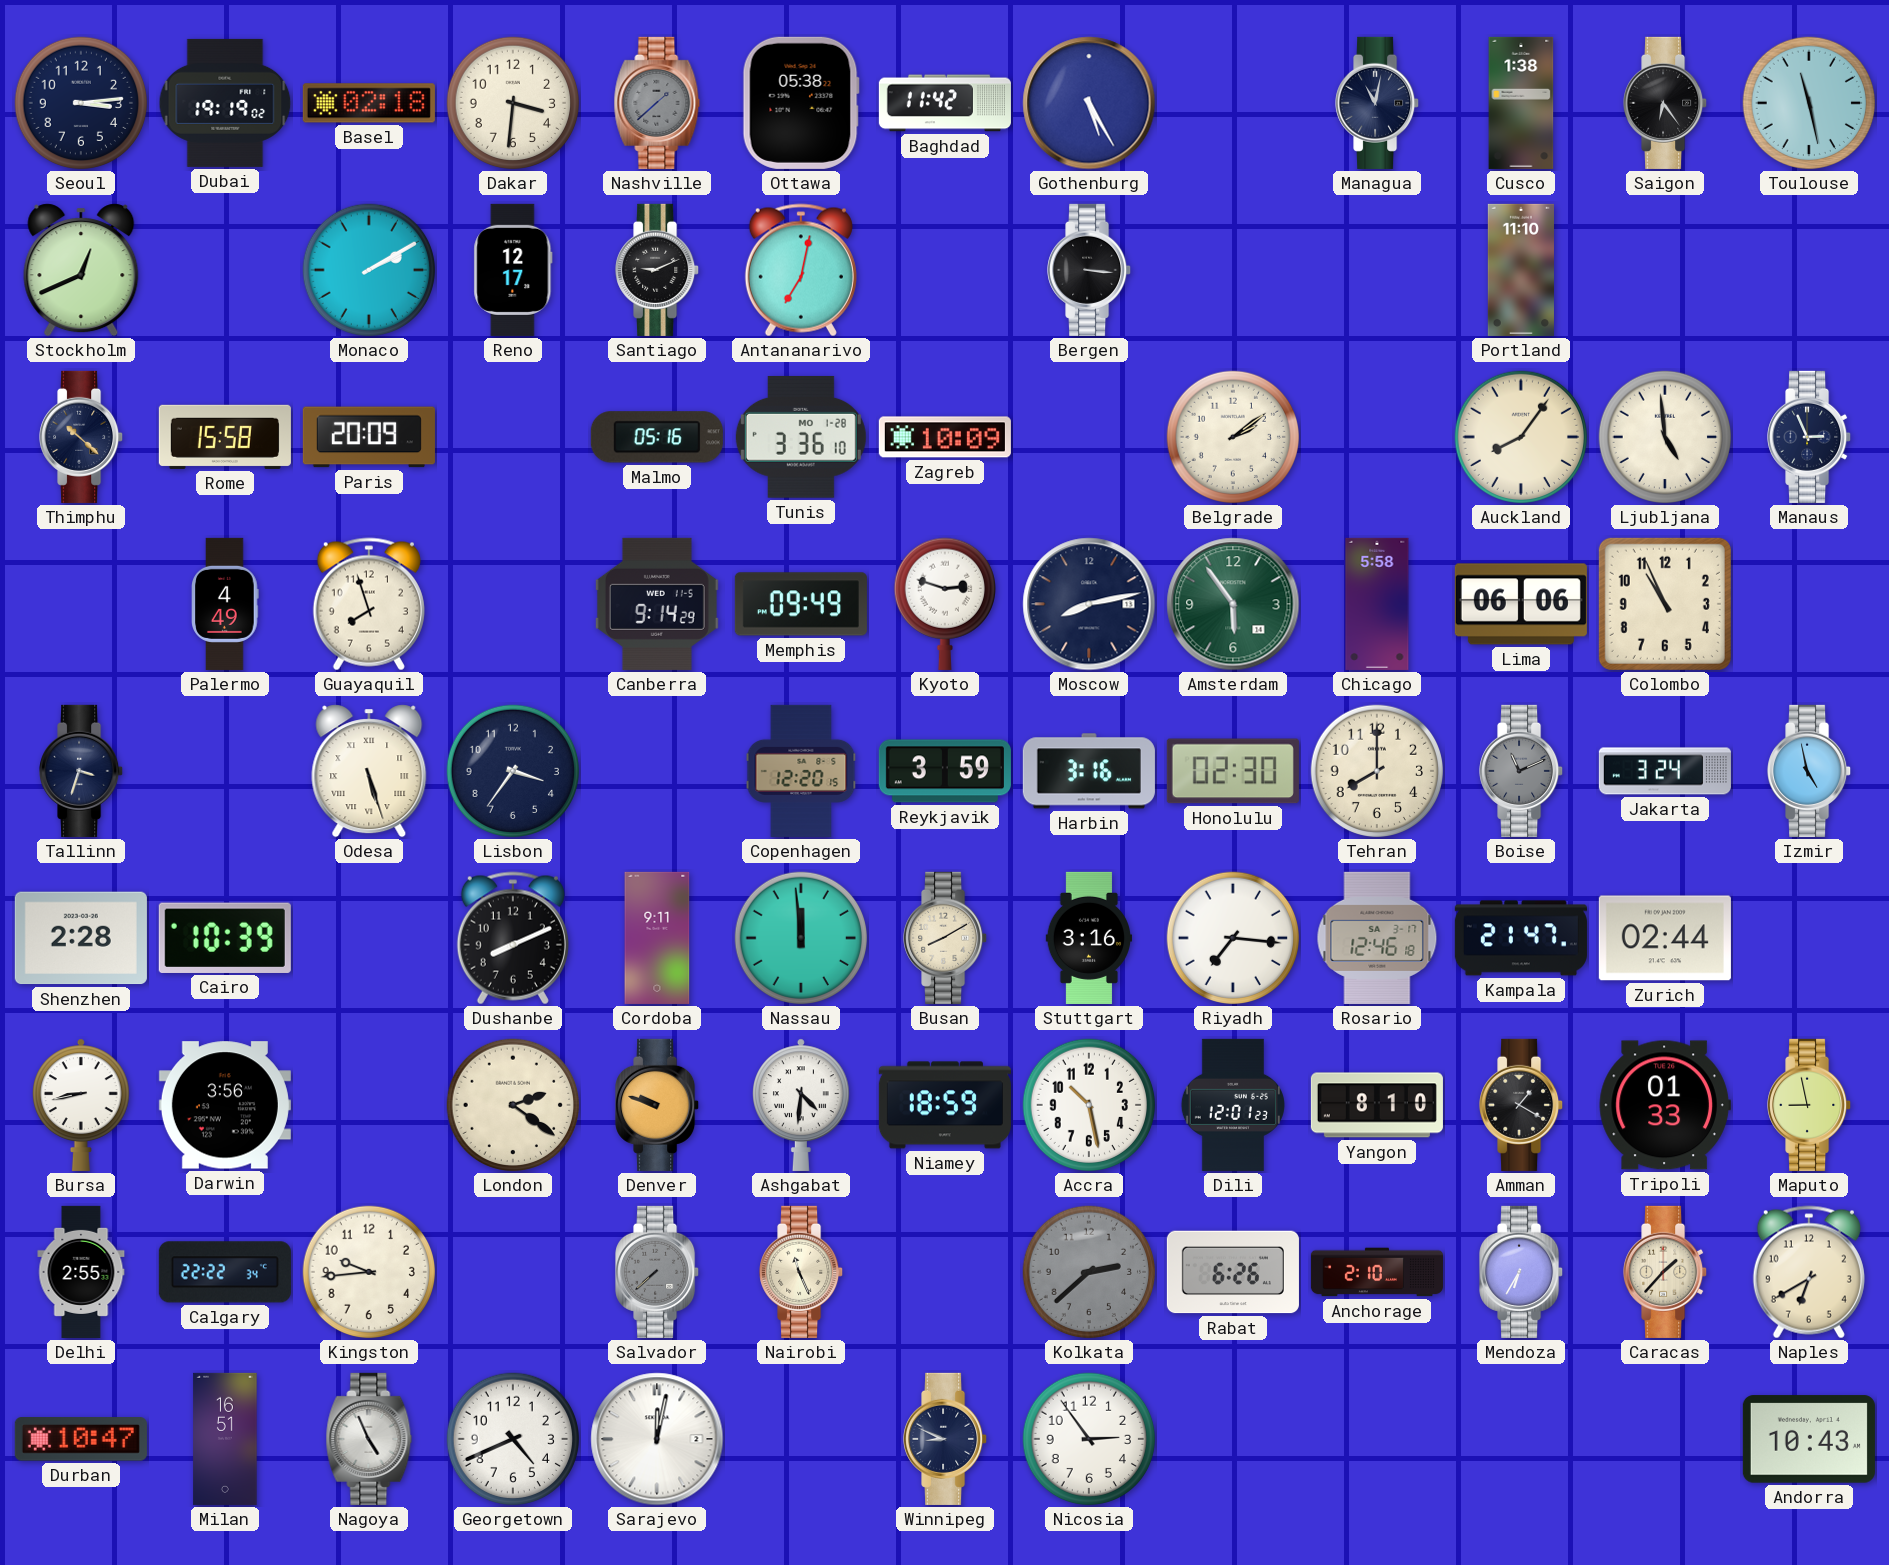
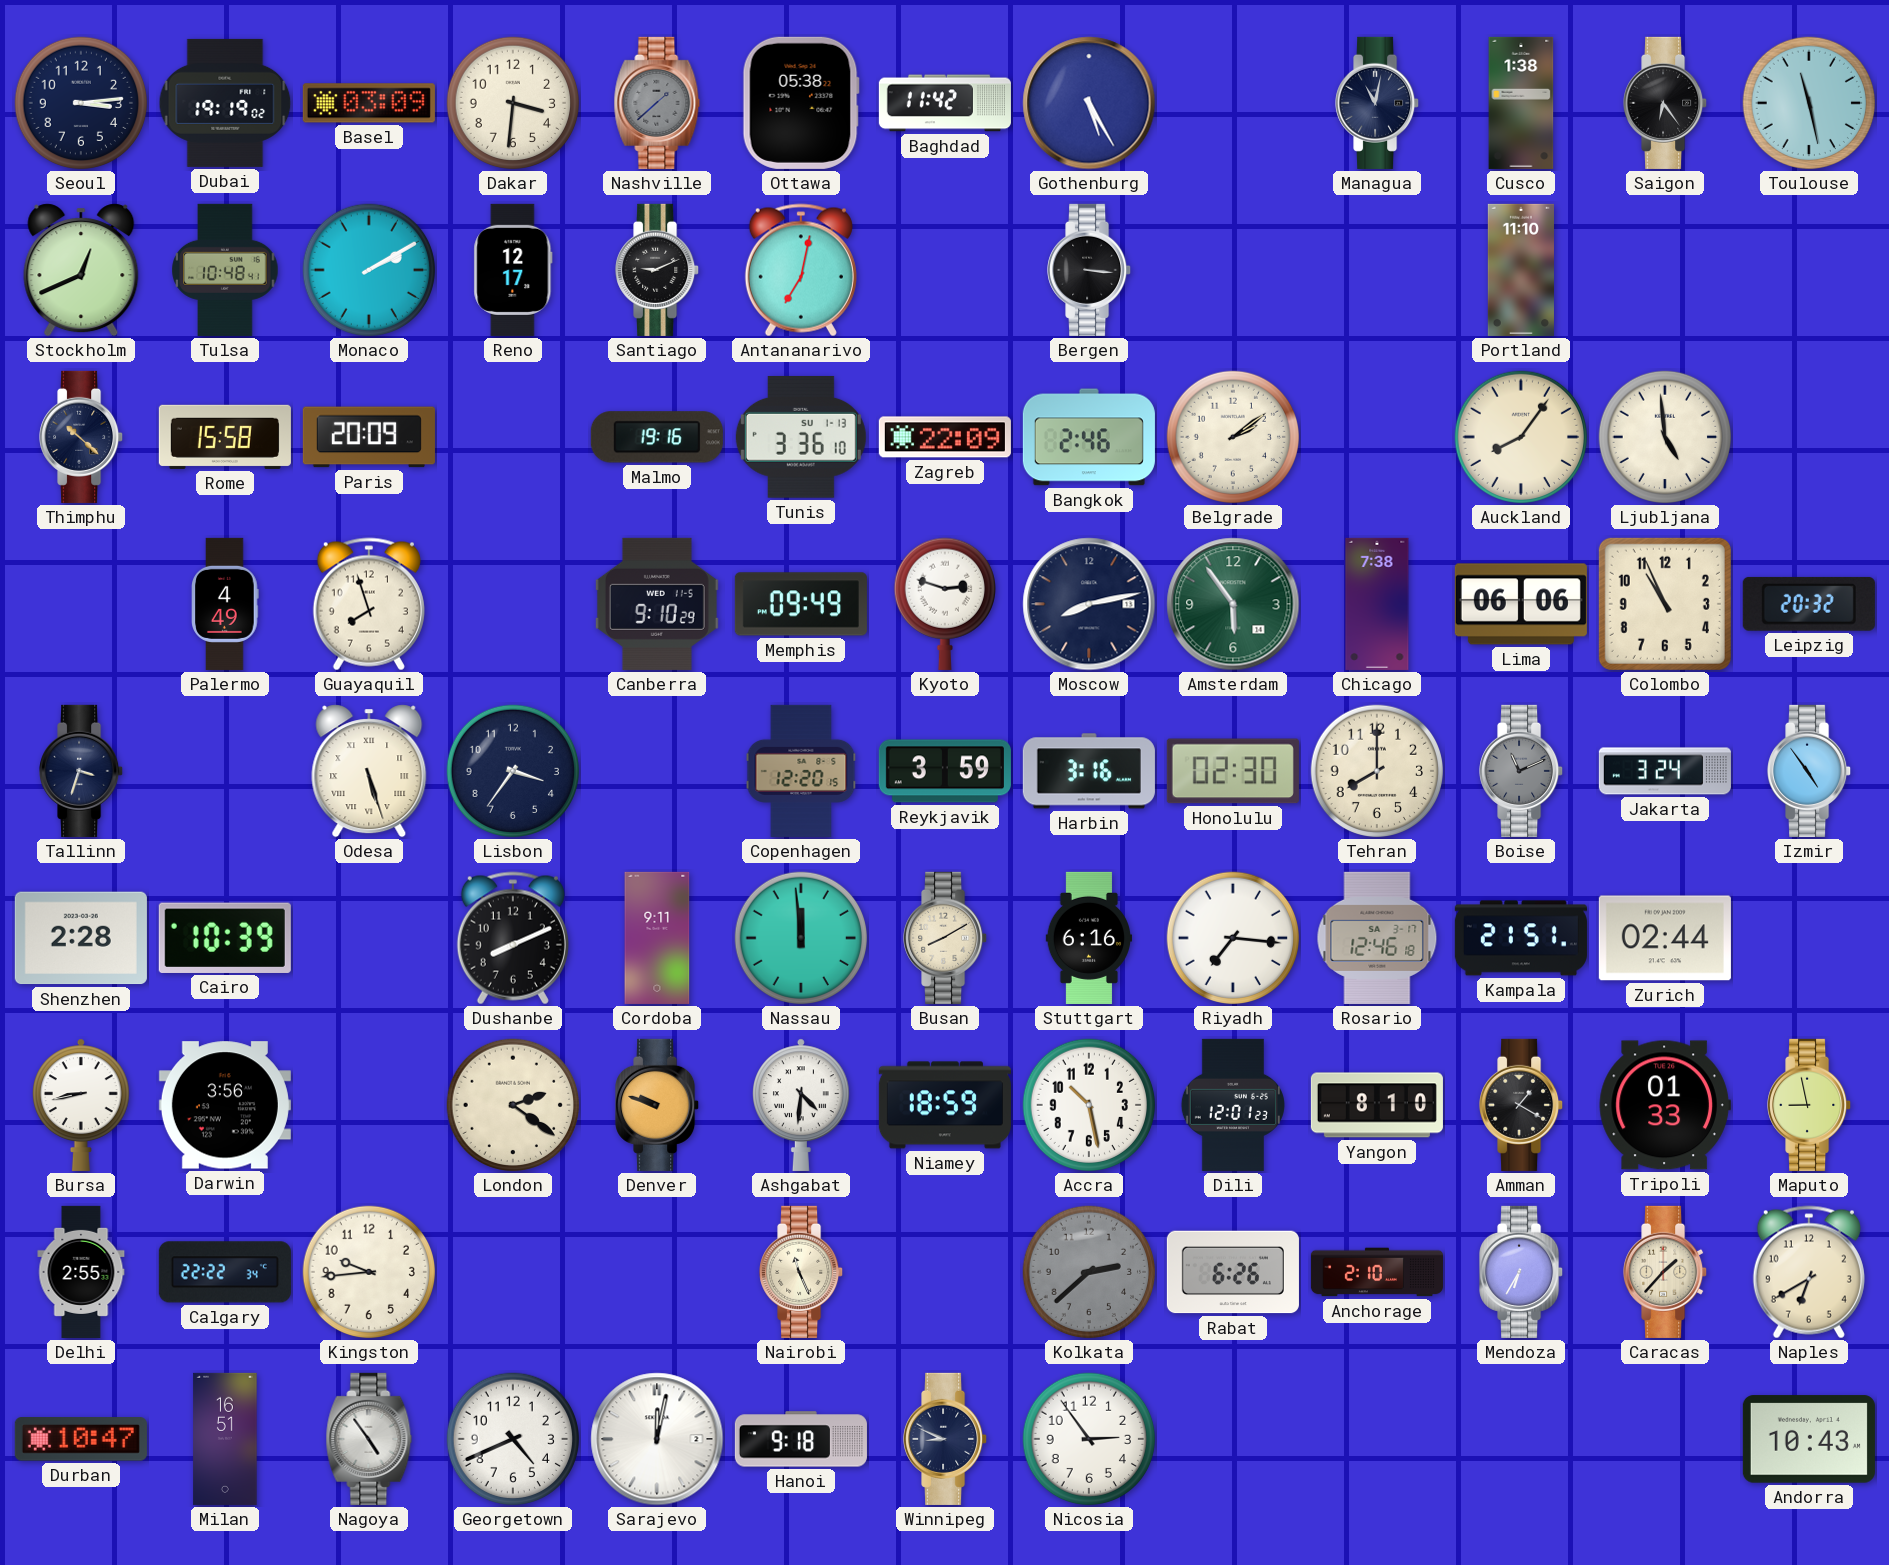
Basel: 02:18 -> 03:09
Tulsa: none -> 10:48
Malmo: 05:16 -> 19:16
Tunis date: MO 1-28 -> SU 1-13
Zagreb: 10:09 -> 22:09
Bangkok: none -> 2:46
Manaus: 2:56 -> none
Canberra: 9:14 -> 9:10
Chicago: 5:58 -> 7:38
Leipzig: none -> 20:32
Izmir: 4:58 -> 4:54
Stuttgart: 3:16 -> 6:16
Kampala: 21:47 -> 21:51
Salvador: 7:38 -> none
Nagoya: 4:56 -> 4:54
Hanoi: none -> 9:18
